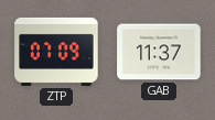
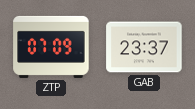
GAB: 11:37 -> 23:37
